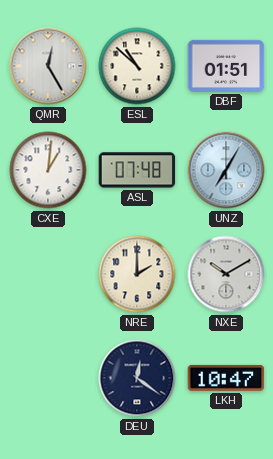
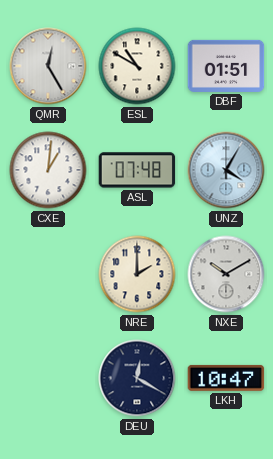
ESL: 10:52 -> 10:50
UNZ: 7:05 -> 4:05
DEU: 12:21 -> 12:20
